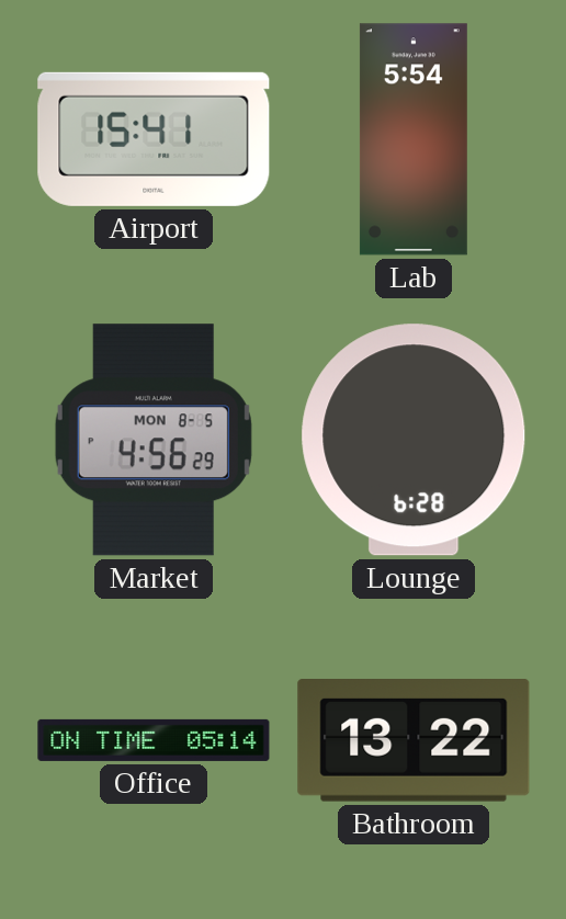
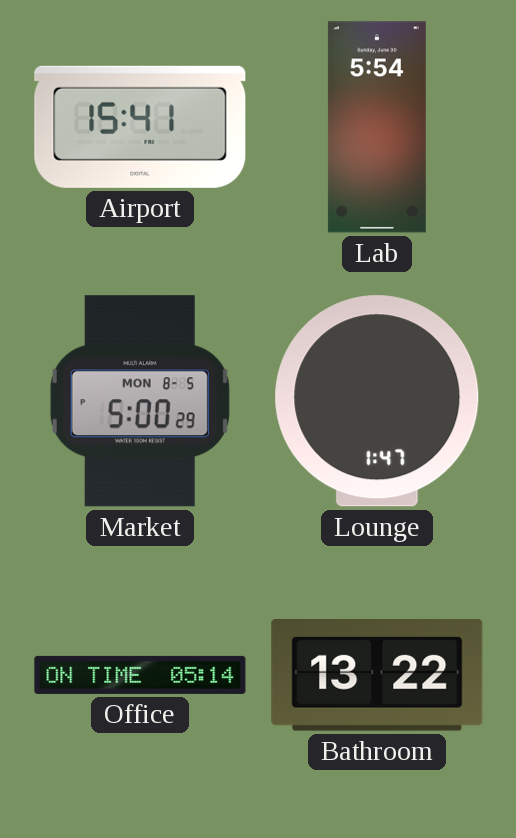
Market: 4:56 -> 5:00
Lounge: 6:28 -> 1:47
